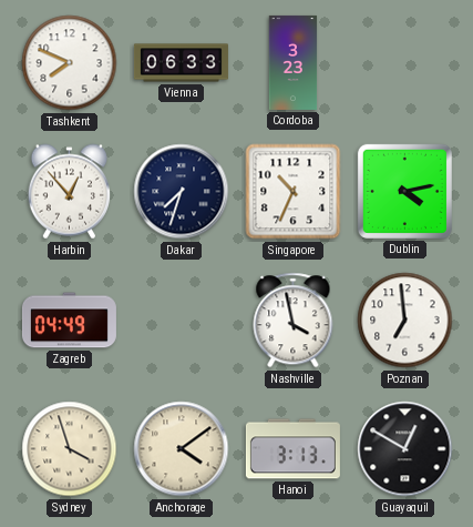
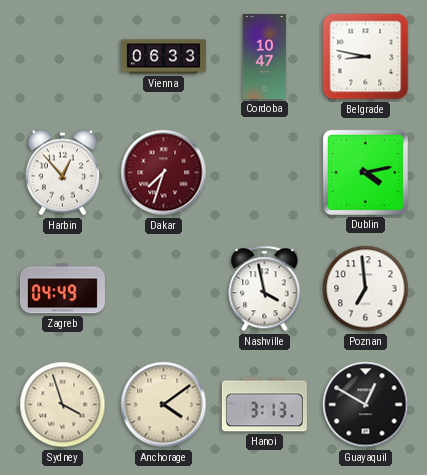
Tashkent: 7:49 -> none
Cordoba: 3:23 -> 10:47
Belgrade: none -> 8:47
Dakar dial: navy -> burgundy
Singapore: 10:34 -> none
